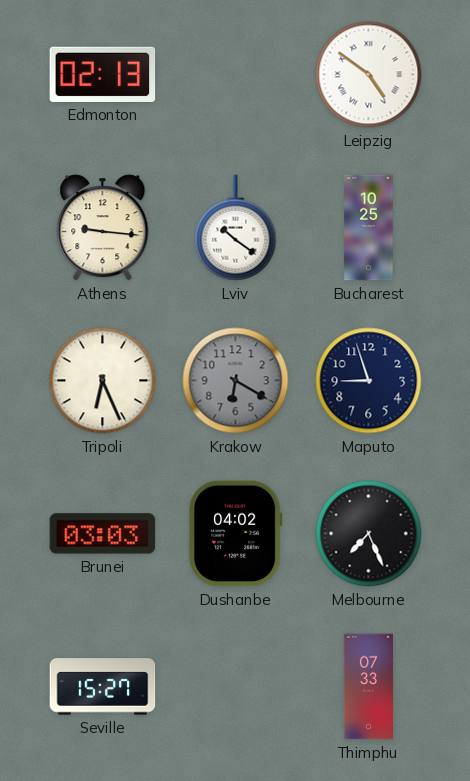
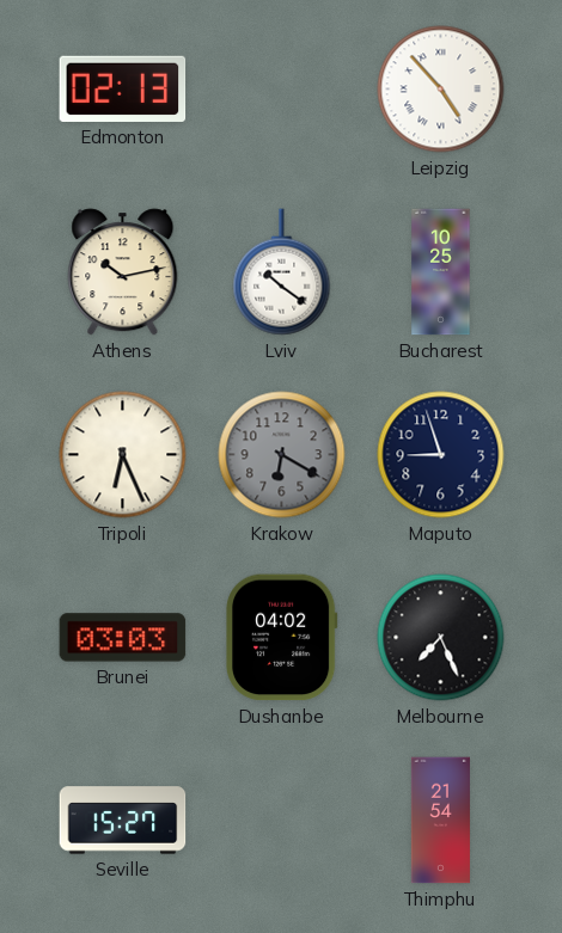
Leipzig: 4:51 -> 4:53
Athens: 9:16 -> 10:13
Thimphu: 07:33 -> 21:54
